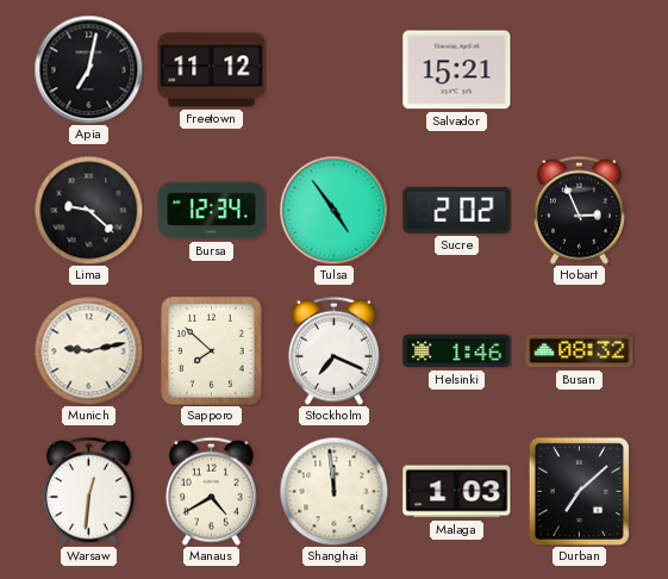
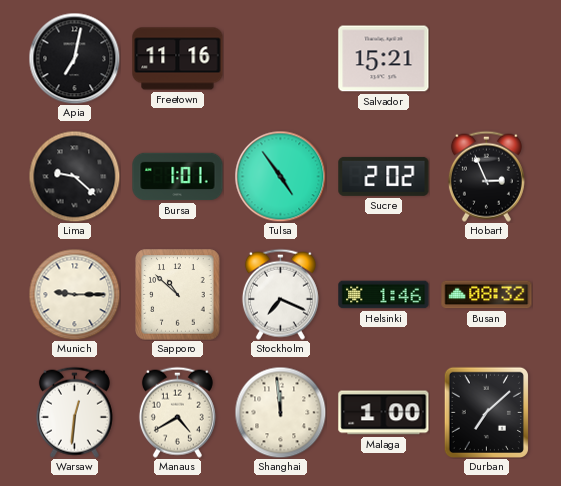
Freetown: 11:12 -> 11:16
Bursa: 12:34 -> 1:01
Munich: 9:13 -> 9:15
Sapporo: 7:52 -> 10:52
Malaga: 1:03 -> 1:00
